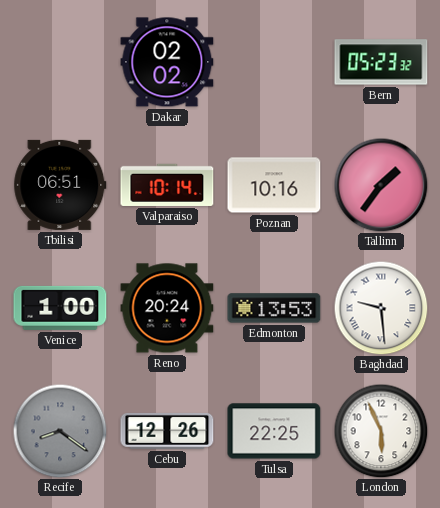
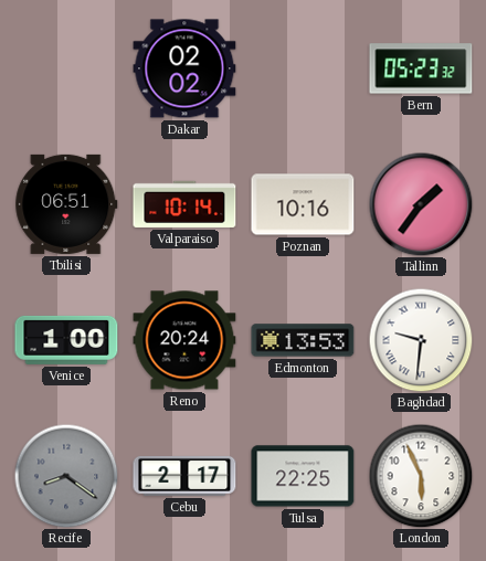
Baghdad: 9:29 -> 9:31
Cebu: 12:26 -> 2:17
